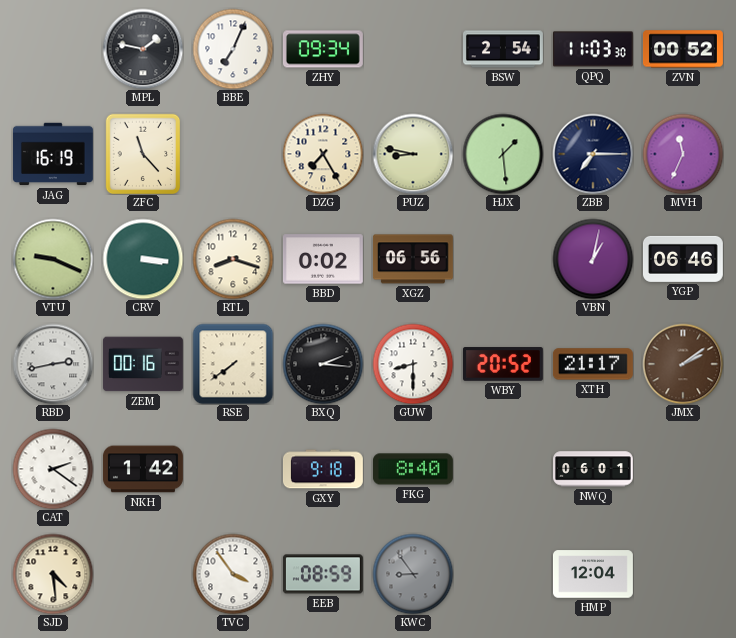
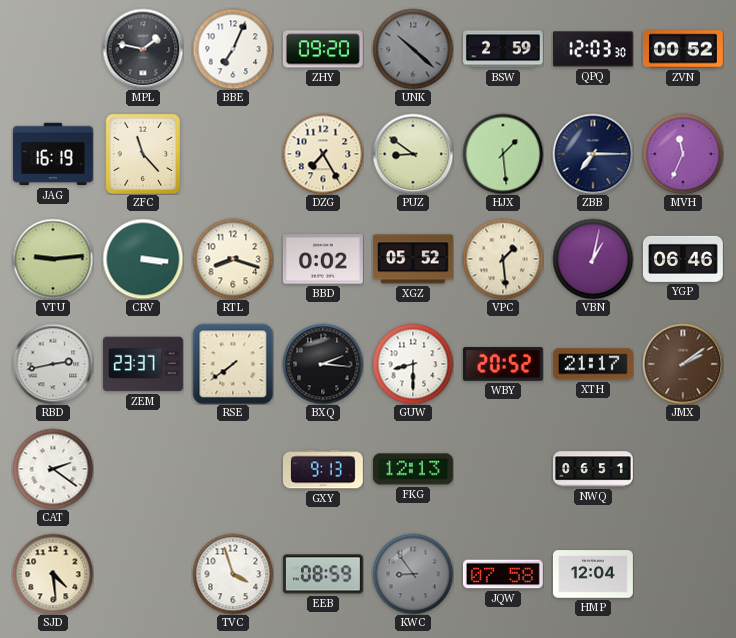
ZHY: 09:34 -> 09:20
UNK: none -> 10:22
BSW: 2:54 -> 2:59
QPQ: 11:03 -> 12:03
PUZ: 8:47 -> 8:51
VTU: 9:19 -> 9:14
XGZ: 06:56 -> 05:52
VPC: none -> 1:29
ZEM: 00:16 -> 23:37
NKH: 1:42 -> none
GXY: 9:18 -> 9:13
FKG: 8:40 -> 12:13
NWQ: 06:01 -> 06:51
TVC: 3:54 -> 3:57
JQW: none -> 07:58
